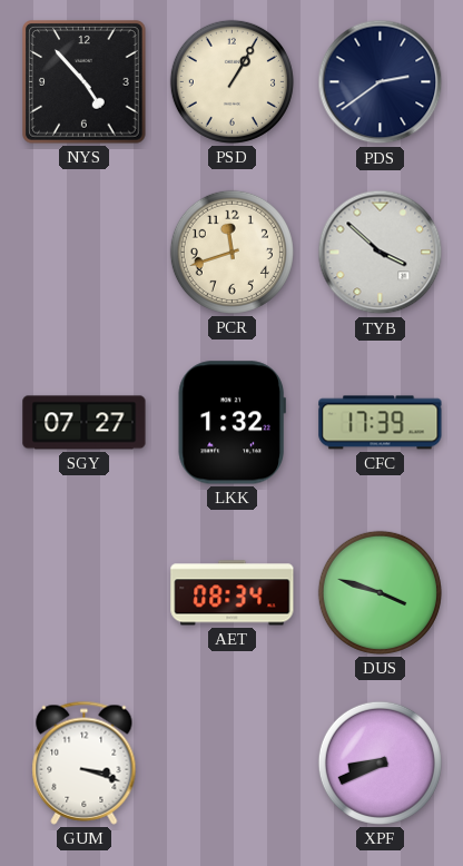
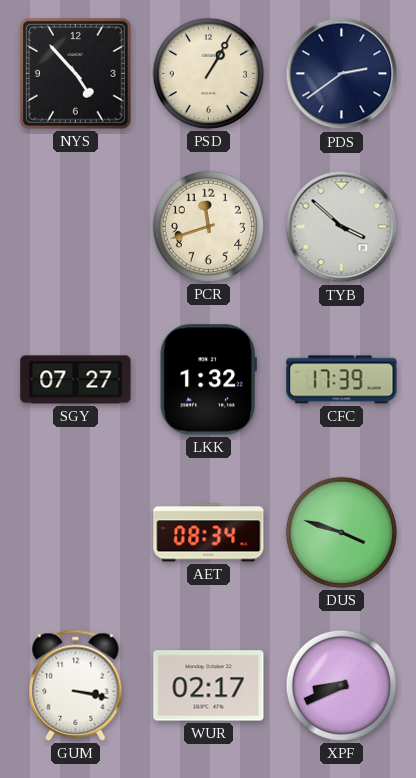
GUM: 3:18 -> 3:17
WUR: none -> 02:17
